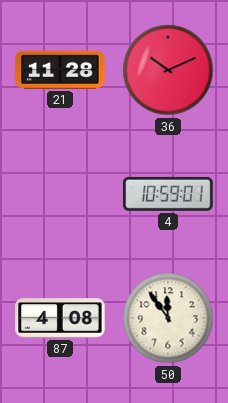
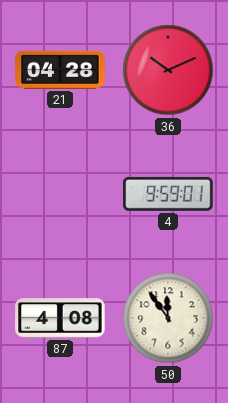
21: 11:28 -> 04:28
4: 10:59 -> 9:59
